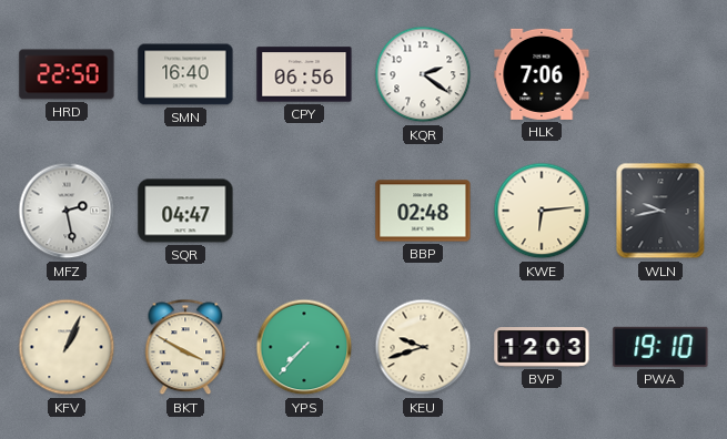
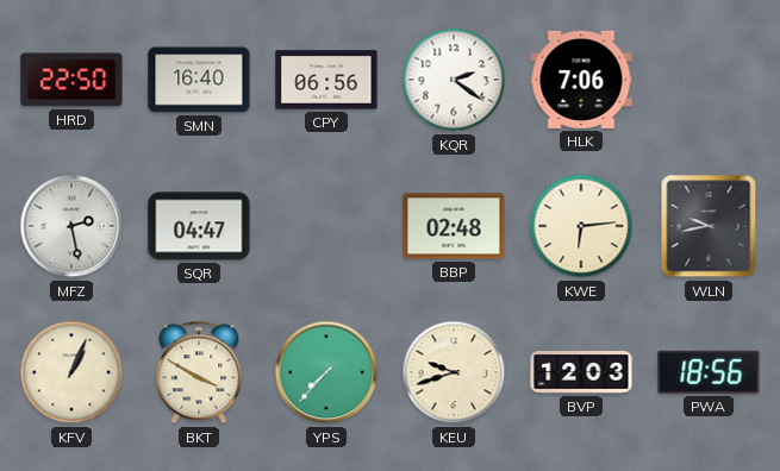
PWA: 19:10 -> 18:56
